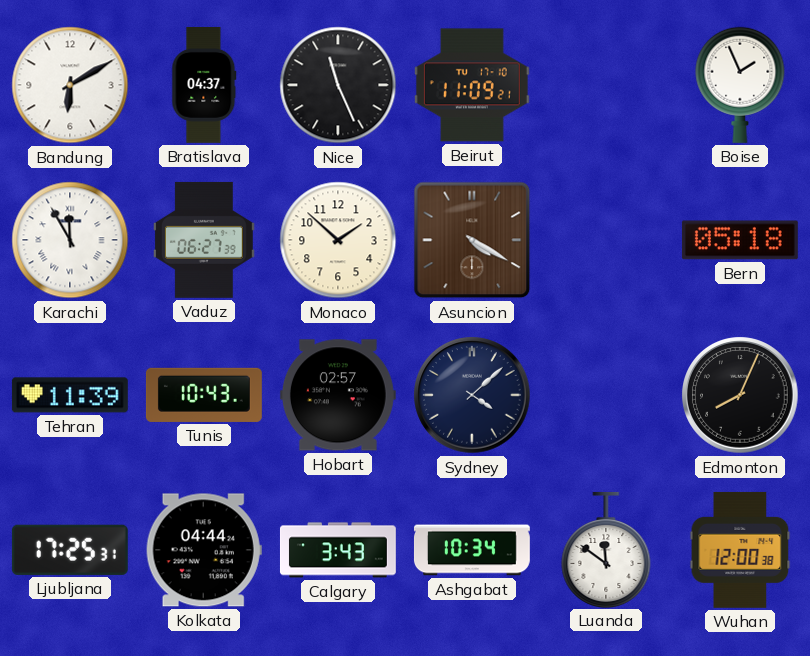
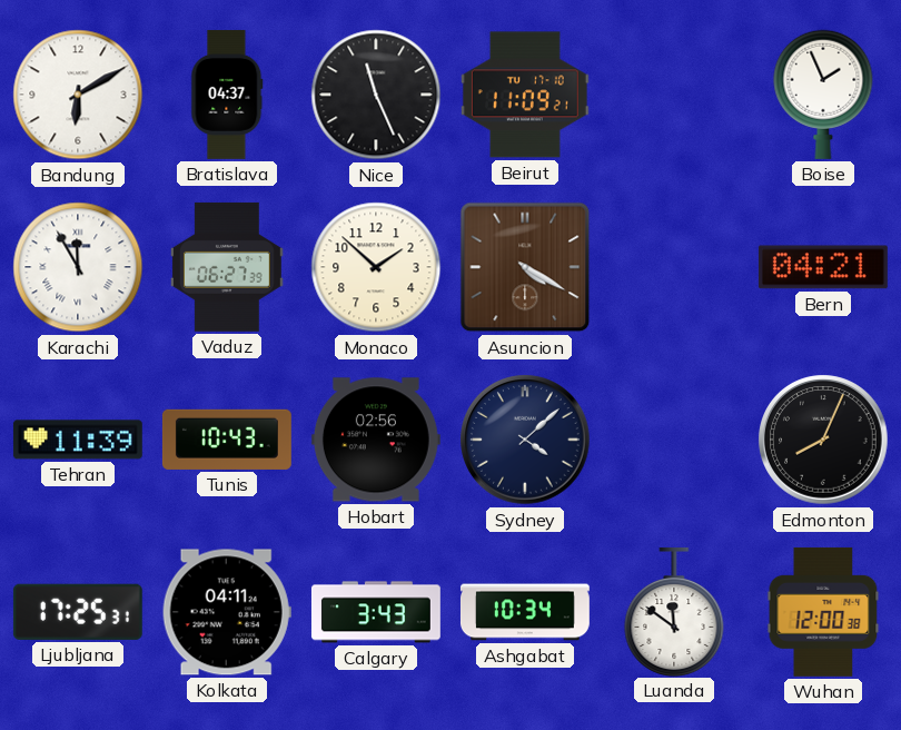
Bern: 05:18 -> 04:21
Hobart: 02:57 -> 02:56
Kolkata: 04:44 -> 04:11
